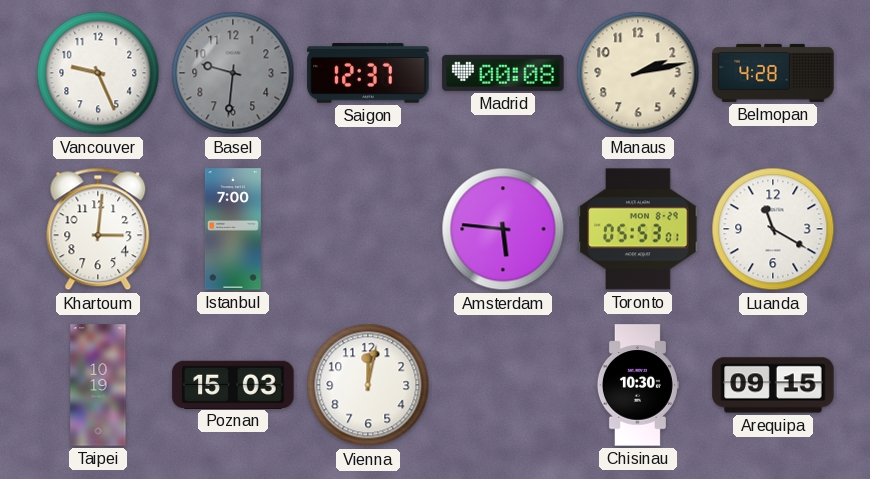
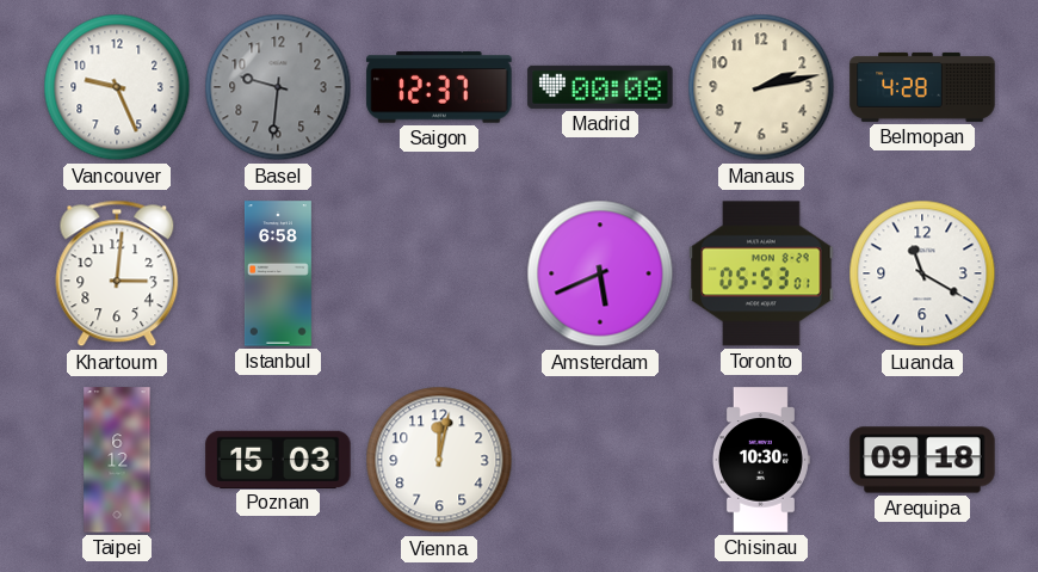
Istanbul: 7:00 -> 6:58
Amsterdam: 5:46 -> 5:41
Taipei: 10:19 -> 6:12
Arequipa: 09:15 -> 09:18
